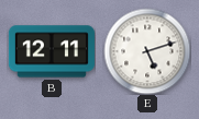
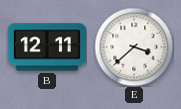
E: 5:12 -> 3:38
